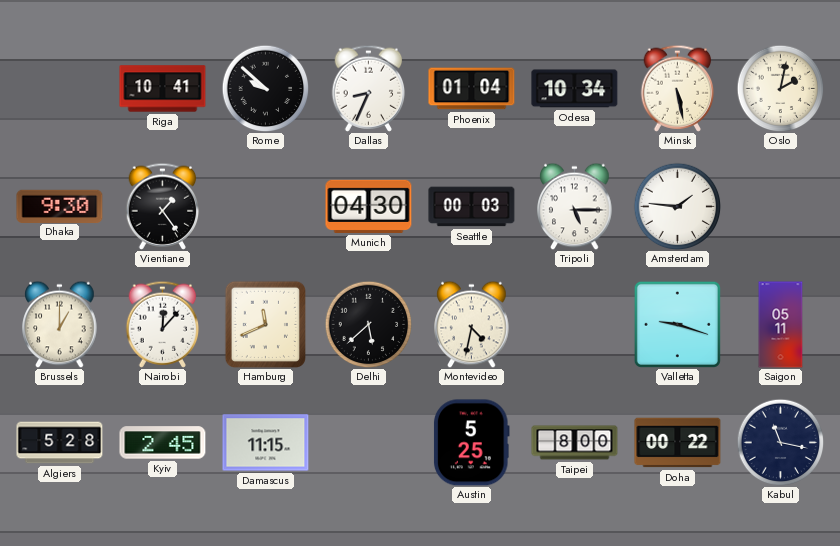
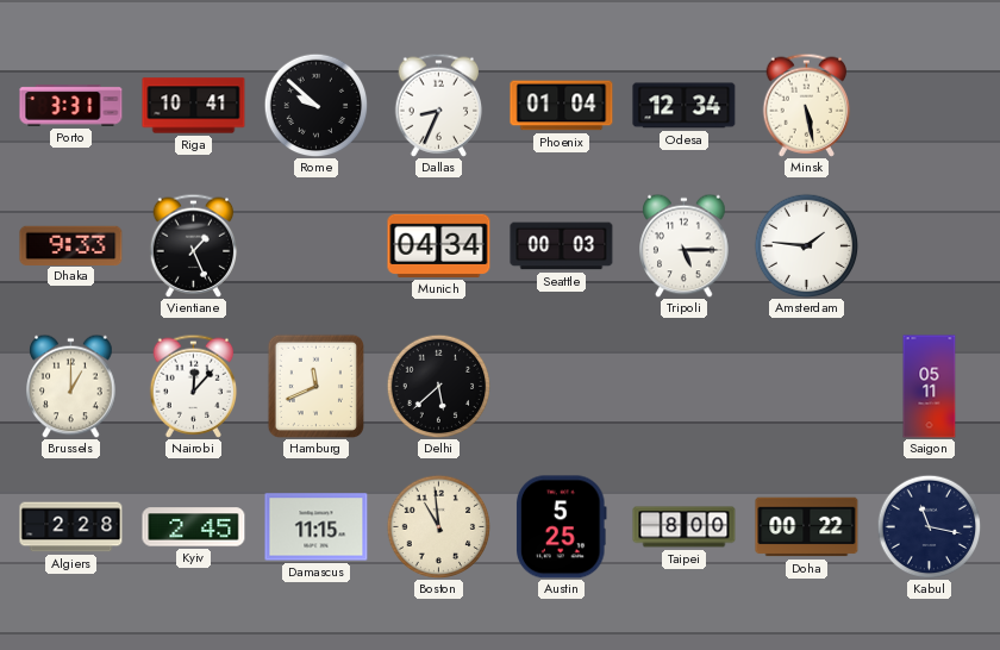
Porto: none -> 3:31
Odesa: 10:34 -> 12:34
Oslo: 2:02 -> none
Dhaka: 9:30 -> 9:33
Vientiane: 1:24 -> 1:26
Munich: 04:30 -> 04:34
Montevideo: 4:32 -> none
Valletta: 9:18 -> none
Algiers: 5:28 -> 2:28
Boston: none -> 10:59
